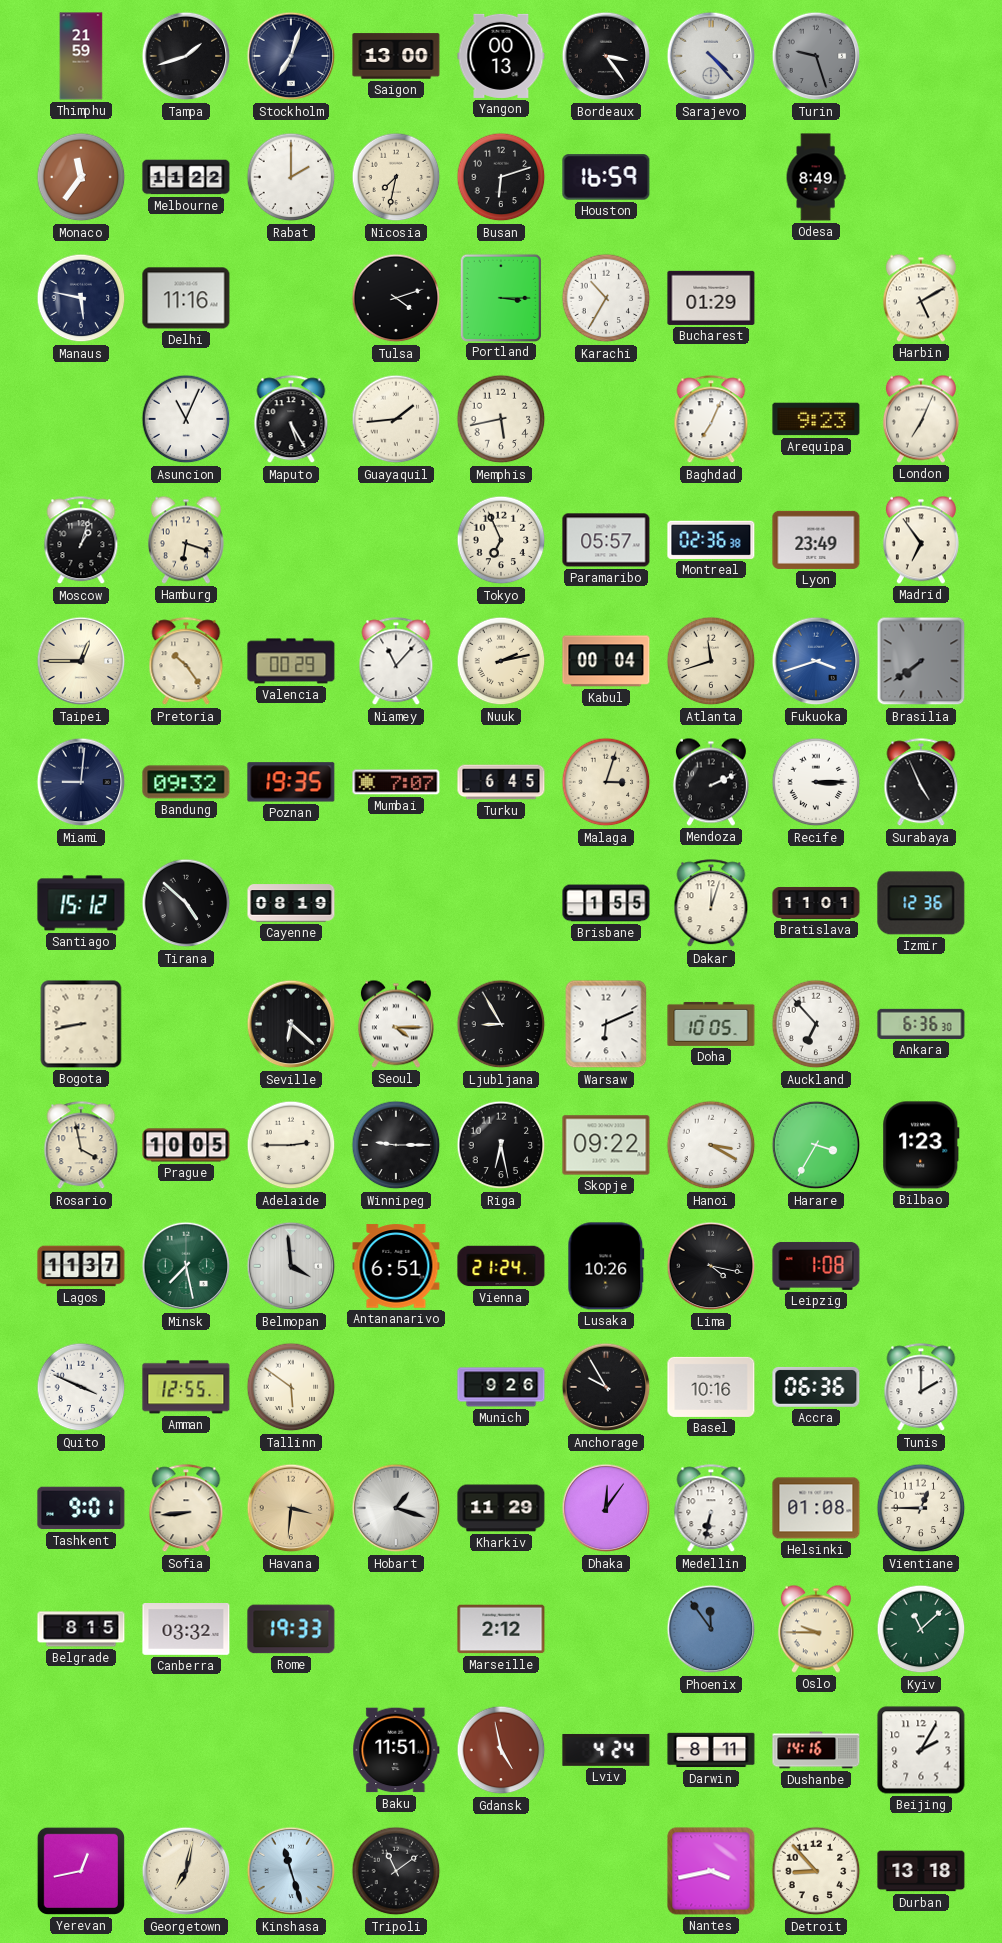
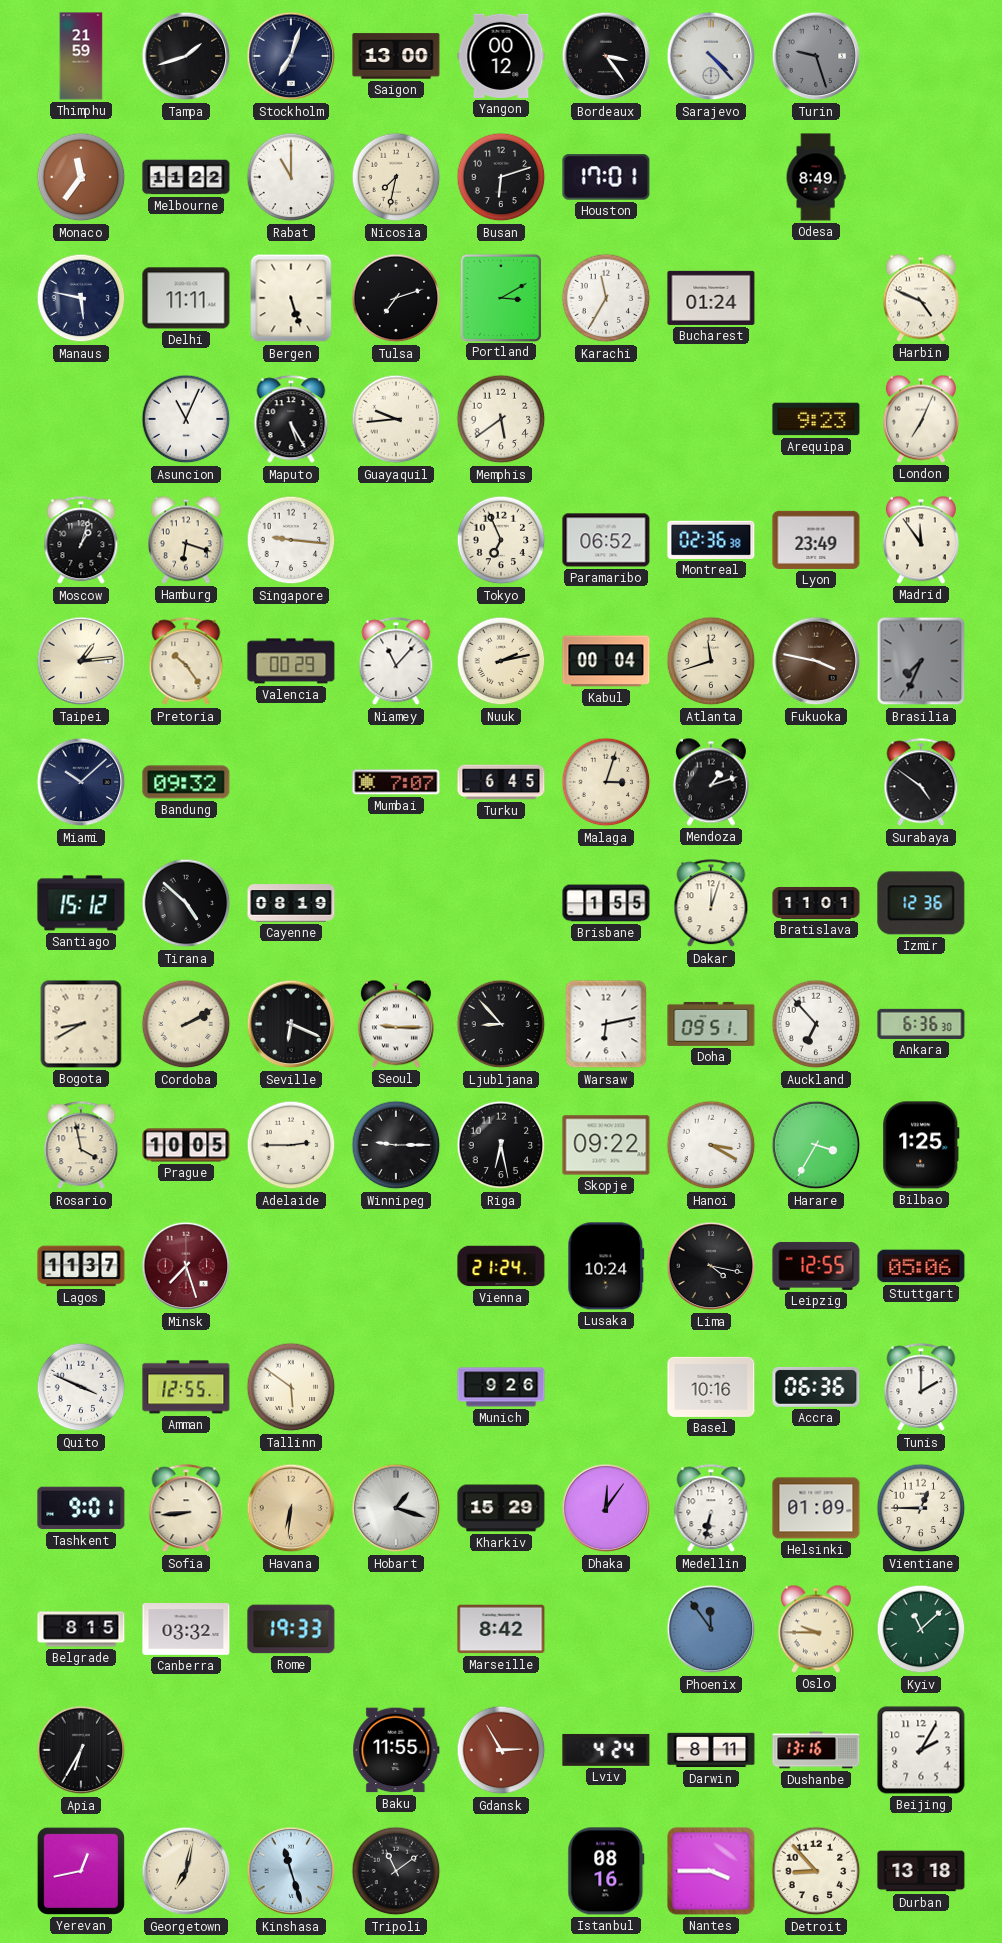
Yangon: 00:13 -> 00:12
Rabat: 2:00 -> 11:00
Houston: 16:59 -> 17:01
Delhi: 11:16 -> 11:11
Bergen: none -> 5:27
Tulsa: 4:12 -> 7:12
Portland: 3:15 -> 3:10
Karachi: 10:35 -> 11:35
Bucharest: 01:29 -> 01:24
Harbin: 5:10 -> 4:49
Guayaquil: 1:44 -> 9:44
Memphis: 5:43 -> 5:39
Baghdad: 7:04 -> none
Singapore: none -> 9:16
Paramaribo: 05:57 -> 06:52
Madrid: 6:54 -> 11:54
Taipei: 12:45 -> 1:14
Fukuoka: 3:42 -> 3:47
Fukuoka dial: blue -> brown
Brasilia: 7:39 -> 7:34
Miami: 9:01 -> 10:08
Poznan: 19:35 -> none
Mendoza: 2:11 -> 1:12
Recife: 3:15 -> none
Surabaya: 4:56 -> 4:51
Bogota: 8:43 -> 8:40
Cordoba: none -> 2:10
Seville: 6:22 -> 6:19
Seoul: 4:15 -> 9:15
Ljubljana: 8:55 -> 8:53
Warsaw: 6:11 -> 6:13
Doha: 10:05 -> 09:51
Bilbao: 1:23 -> 1:25
Minsk: 7:28 -> 7:27
Minsk dial: green -> burgundy
Belmopan: 3:59 -> none
Antananarivo: 6:51 -> none
Lusaka: 10:26 -> 10:24
Leipzig: 1:08 -> 12:55
Stuttgart: none -> 05:06
Anchorage: 9:55 -> none
Havana: 3:31 -> 6:31
Kharkiv: 11:29 -> 15:29
Helsinki: 01:08 -> 01:09
Marseille: 2:12 -> 8:42
Apia: none -> 6:35
Baku: 11:51 -> 11:55
Gdansk: 4:58 -> 2:55
Dushanbe: 14:16 -> 13:16
Istanbul: none -> 08:16
Nantes: 3:43 -> 3:45
